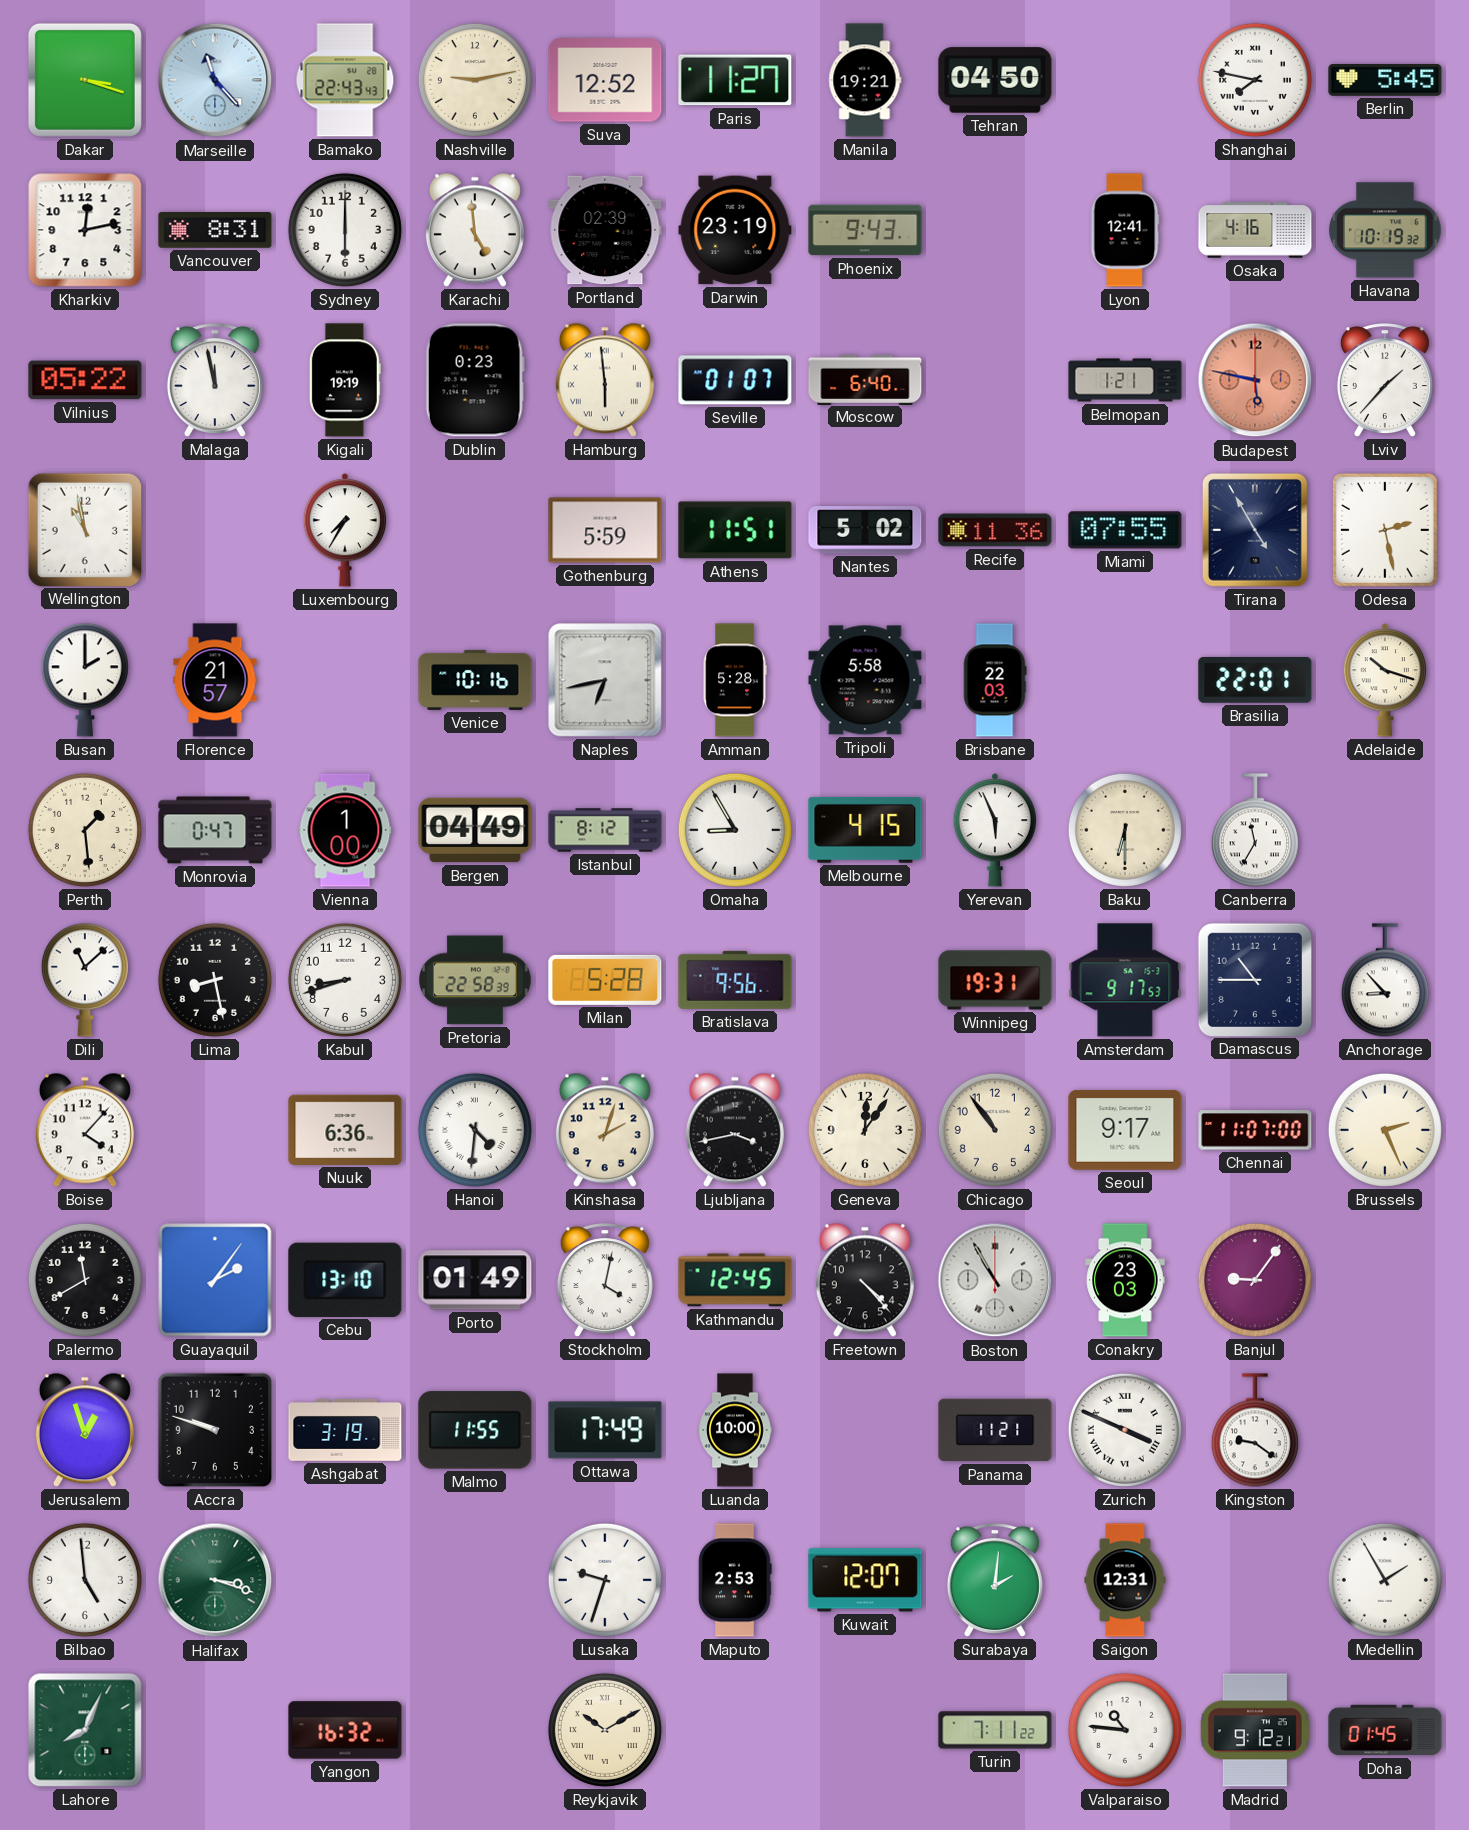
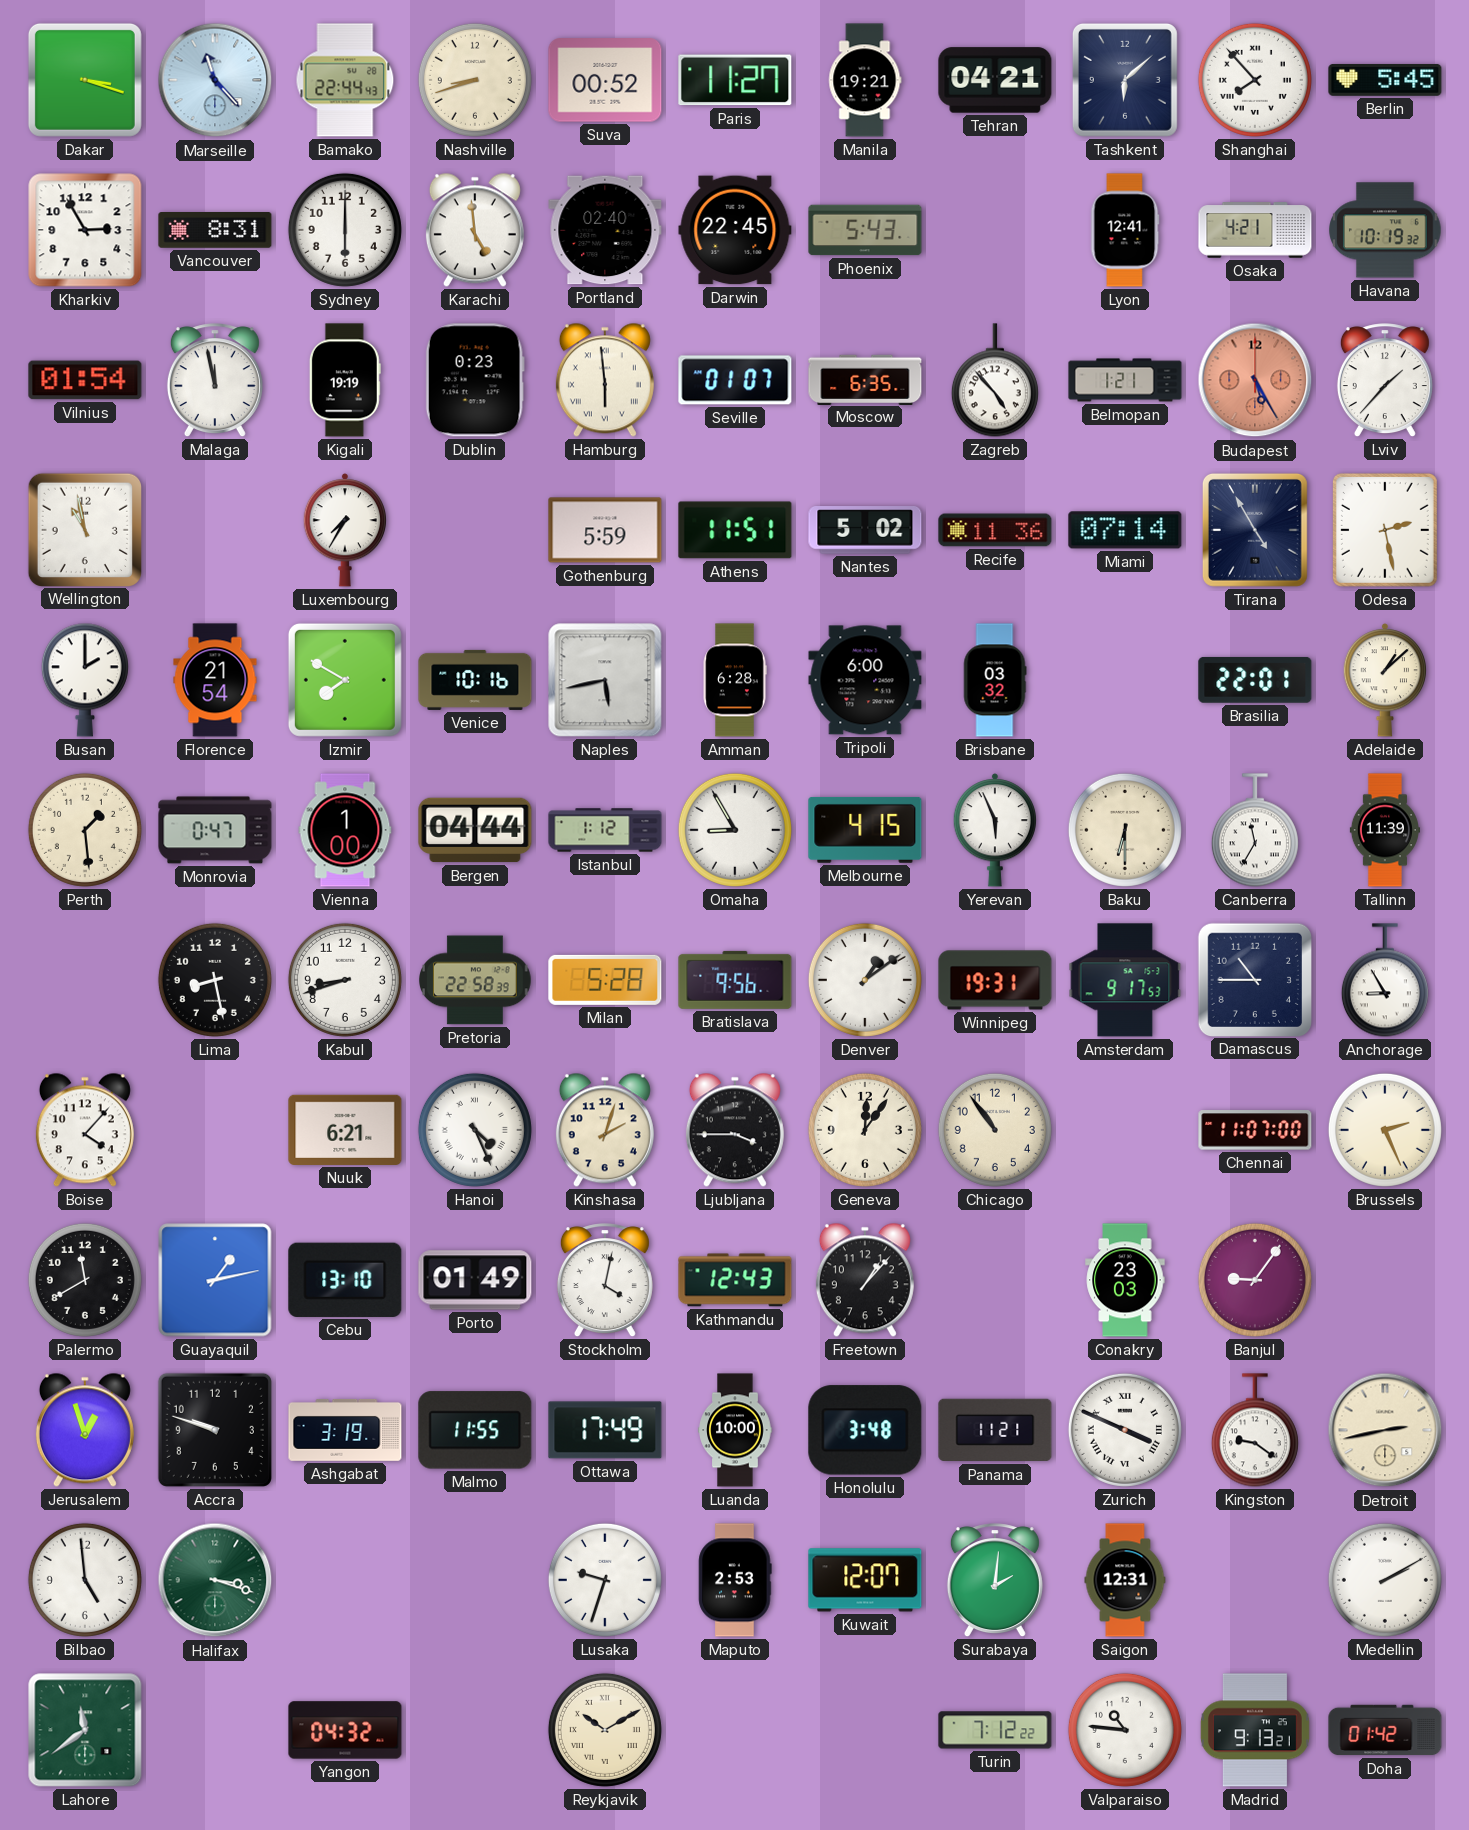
Bamako: 22:43 -> 22:44
Nashville: 9:13 -> 8:42
Suva: 12:52 -> 00:52
Tehran: 04:50 -> 04:21
Tashkent: none -> 6:08
Shanghai: 7:47 -> 7:53
Kharkiv: 12:13 -> 2:55
Portland: 02:39 -> 02:40
Darwin: 23:19 -> 22:45
Phoenix: 9:43 -> 5:43
Osaka: 4:16 -> 4:21
Vilnius: 05:22 -> 01:54
Moscow: 6:40 -> 6:35
Zagreb: none -> 4:53
Budapest: 5:47 -> 5:25
Miami: 07:55 -> 07:14
Florence: 21:57 -> 21:54
Izmir: none -> 7:50
Naples: 6:43 -> 5:43
Amman: 5:28 -> 6:28
Tripoli: 5:58 -> 6:00
Brisbane: 22:03 -> 03:32
Adelaide: 10:18 -> 1:08
Bergen: 04:49 -> 04:44
Istanbul: 8:12 -> 1:12
Tallinn: none -> 11:39
Dili: 11:08 -> none
Denver: none -> 1:09
Anchorage: 8:53 -> 8:55
Nuuk: 6:36 -> 6:21
Hanoi: 4:31 -> 4:26
Ljubljana: 3:43 -> 3:45
Seoul: 9:17 -> none
Guayaquil: 2:06 -> 1:13
Kathmandu: 12:45 -> 12:43
Freetown: 4:23 -> 1:07
Boston: 10:55 -> none
Honolulu: none -> 3:48
Detroit: none -> 2:43
Medellin: 1:55 -> 2:10
Lahore: 8:04 -> 11:39
Yangon: 16:32 -> 04:32
Turin: 7:11 -> 7:12
Madrid: 9:12 -> 9:13
Doha: 01:45 -> 01:42
